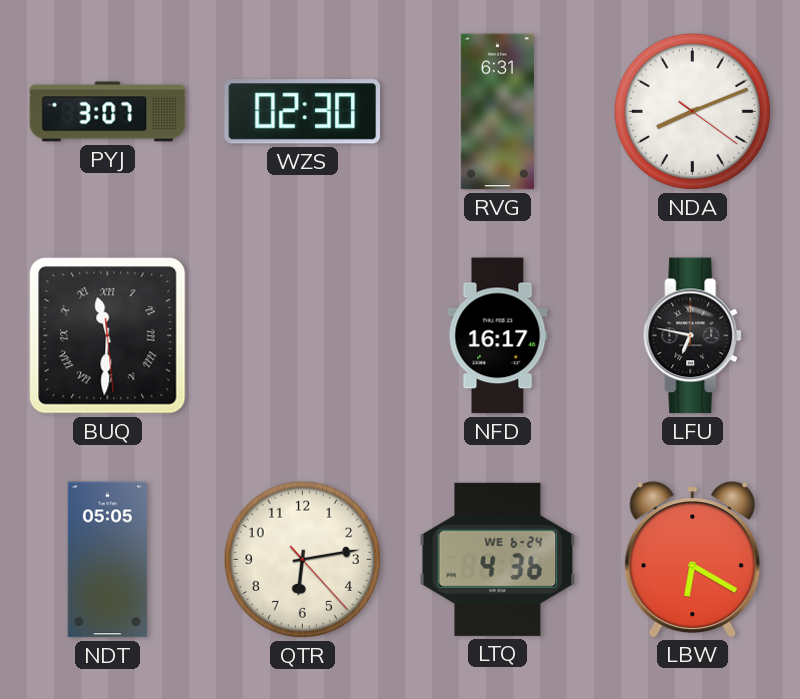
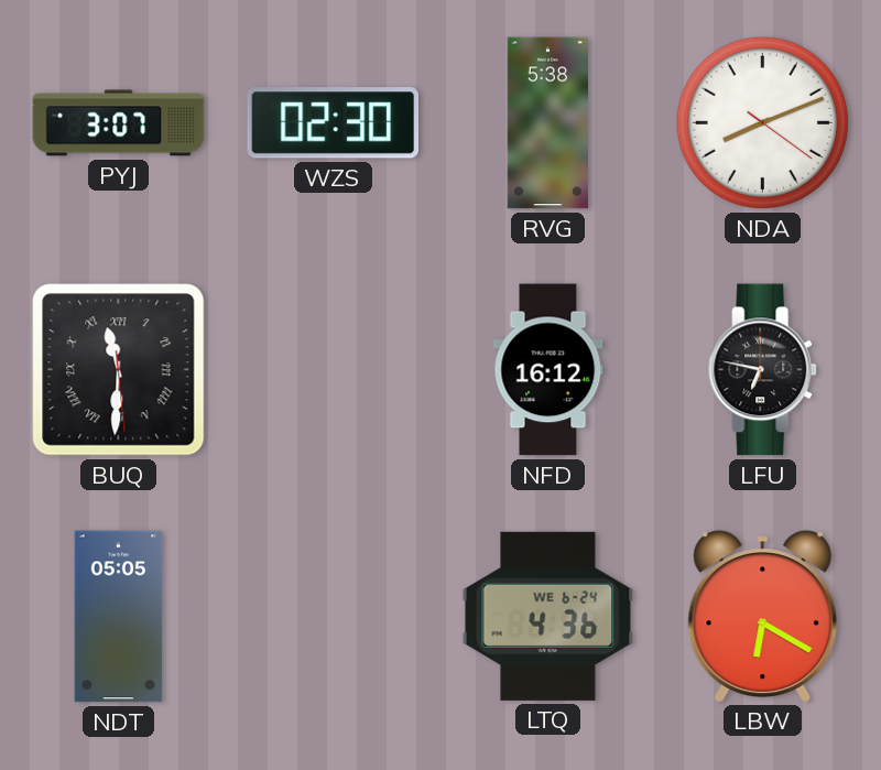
RVG: 6:31 -> 5:38
NFD: 16:17 -> 16:12
QTR: 6:13 -> none
